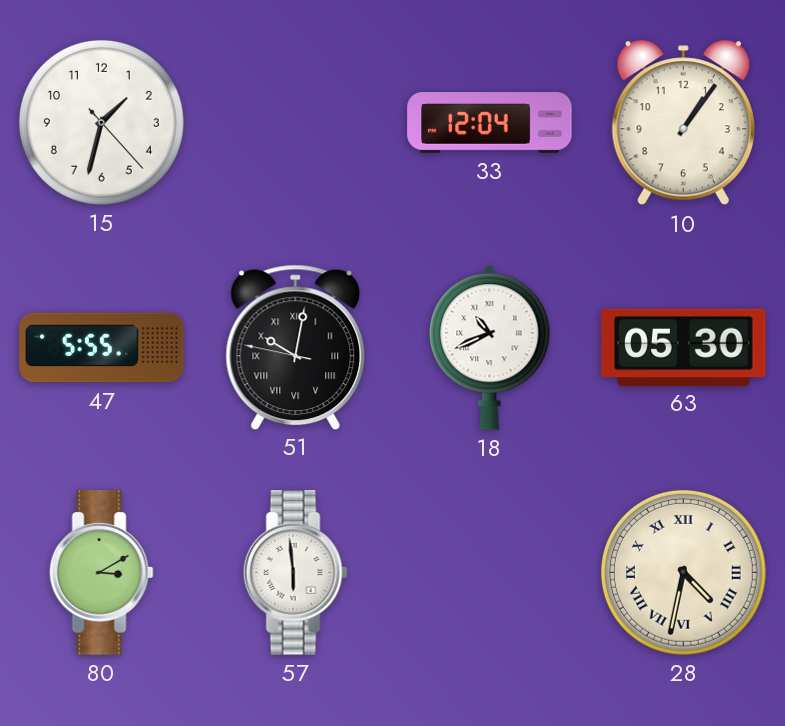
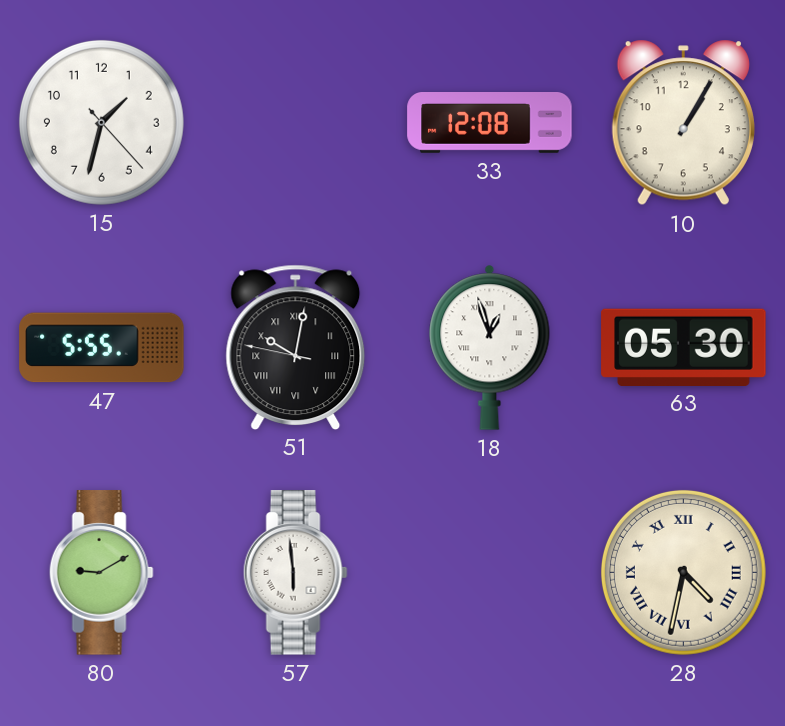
33: 12:04 -> 12:08
10: 1:06 -> 1:05
18: 10:41 -> 12:57
80: 3:10 -> 9:10
